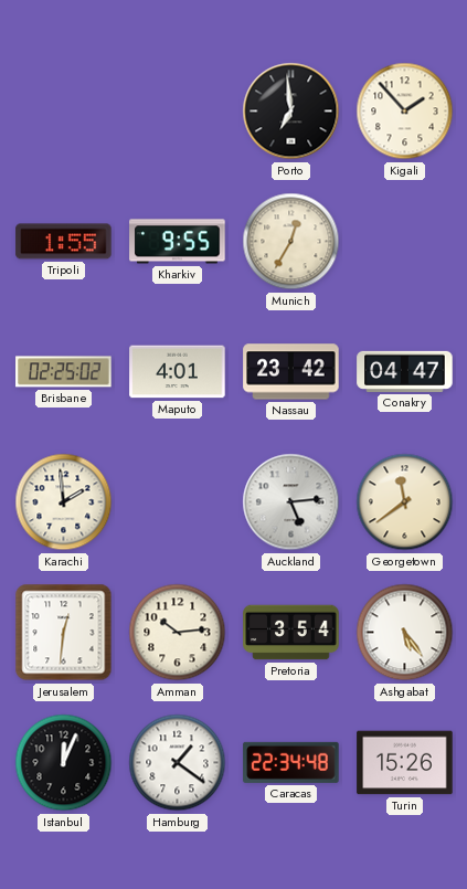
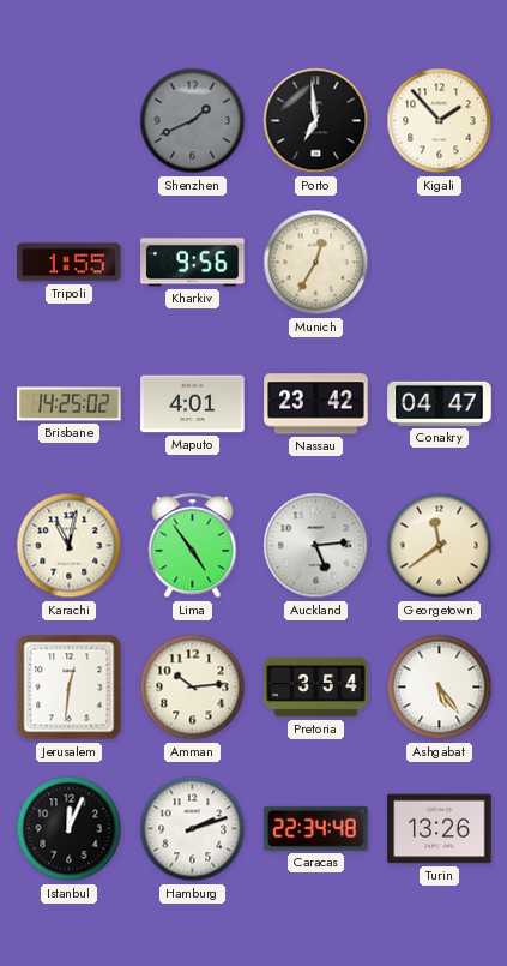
Shenzhen: none -> 1:41
Kharkiv: 9:55 -> 9:56
Brisbane: 02:25 -> 14:25
Karachi: 1:59 -> 11:02
Lima: none -> 4:54
Hamburg: 1:21 -> 2:12
Turin: 15:26 -> 13:26
